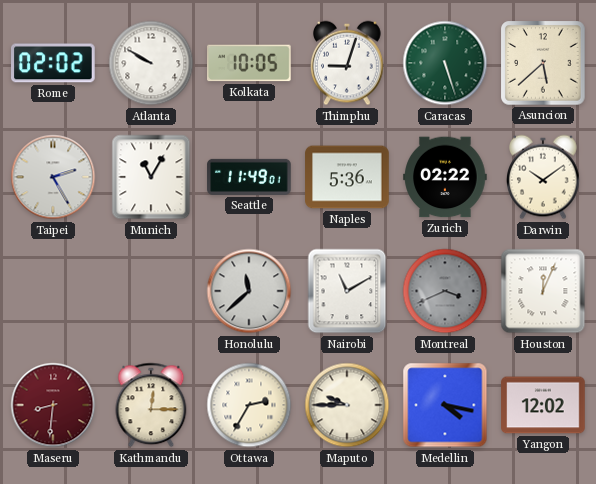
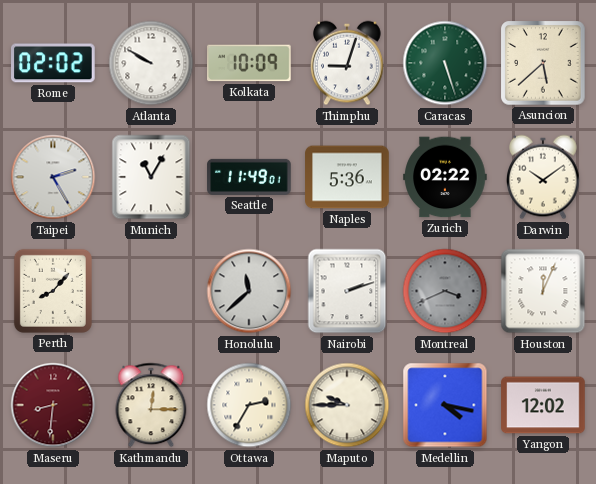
Kolkata: 10:05 -> 10:09
Perth: none -> 8:07
Nairobi: 11:10 -> 2:12
